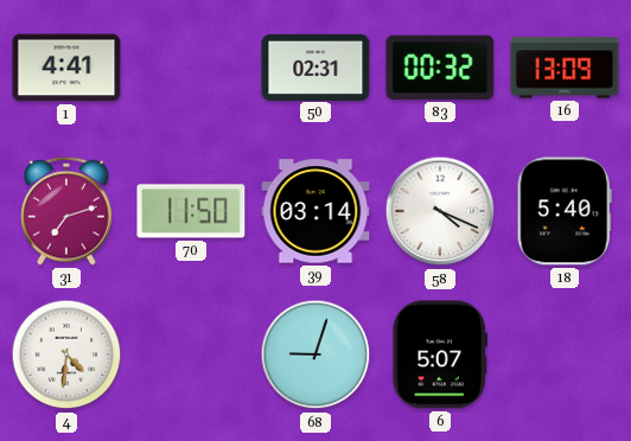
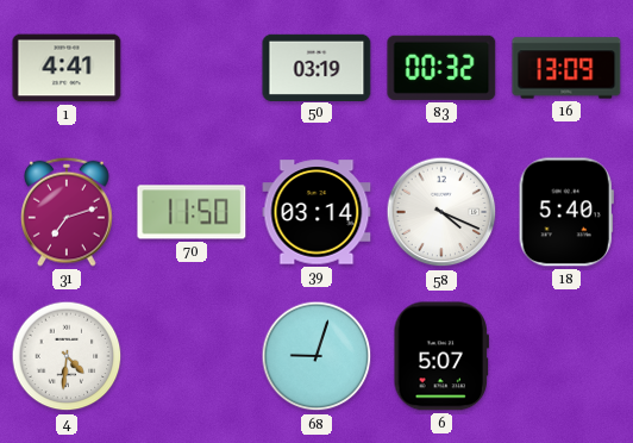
50: 02:31 -> 03:19
